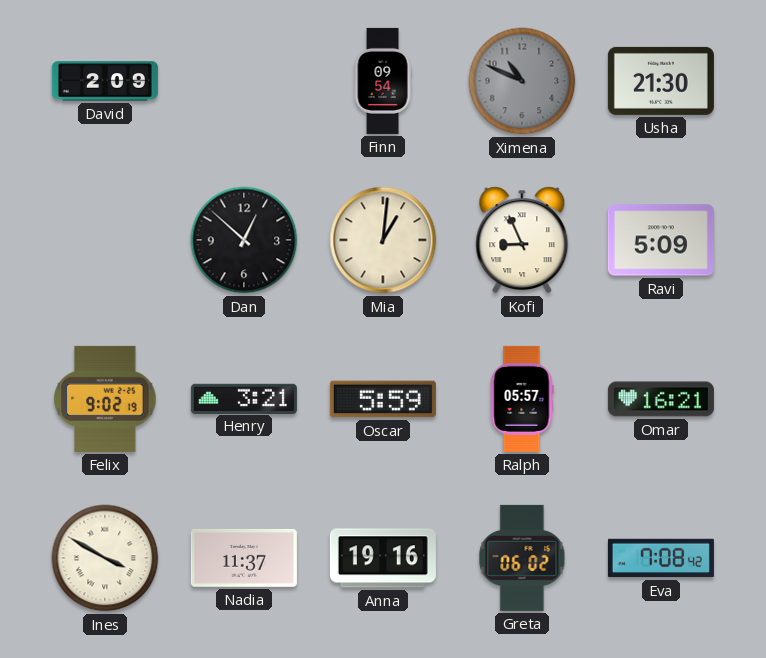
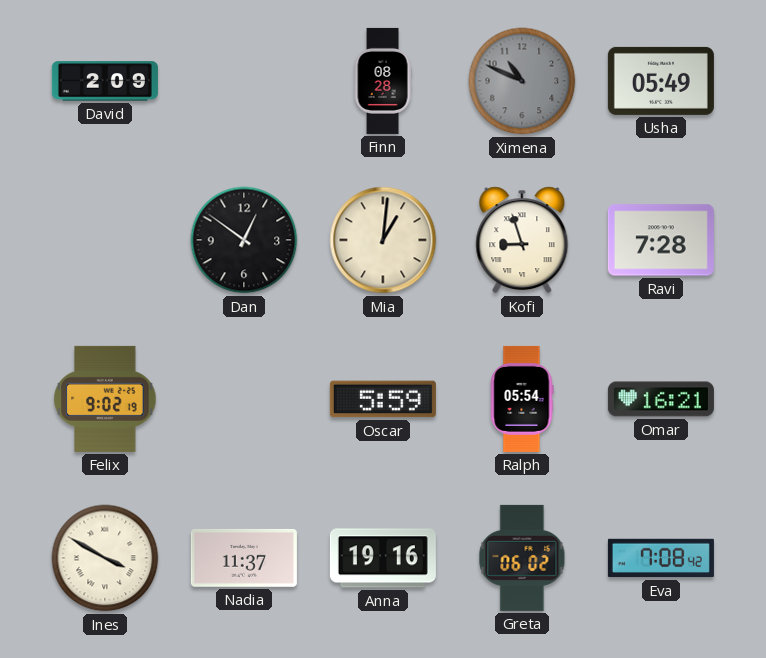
Finn: 09:54 -> 08:28
Usha: 21:30 -> 05:49
Dan: 12:52 -> 12:51
Kofi: 8:56 -> 8:57
Ravi: 5:09 -> 7:28
Henry: 3:21 -> none
Ralph: 05:57 -> 05:54
